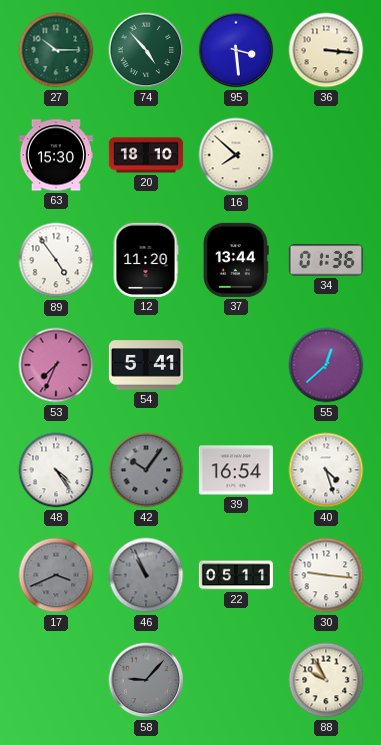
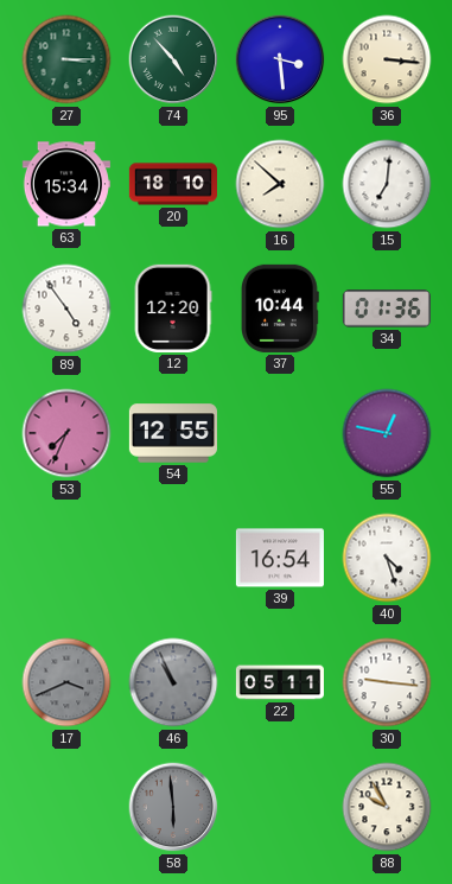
27: 10:15 -> 3:15
63: 15:30 -> 15:34
15: none -> 7:01
12: 11:20 -> 12:20
37: 13:44 -> 10:44
54: 5:41 -> 12:55
55: 12:38 -> 12:47
48: 4:24 -> none
42: 10:06 -> none
58: 9:07 -> 5:59
